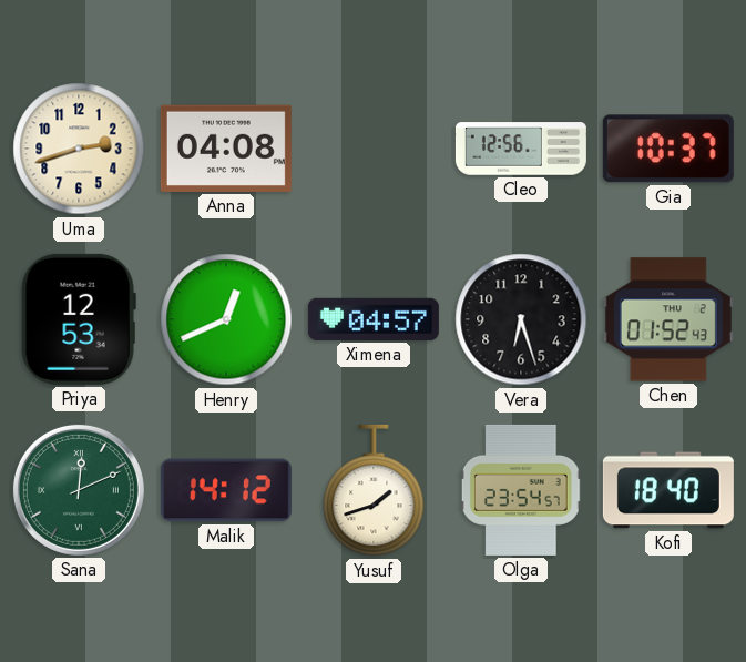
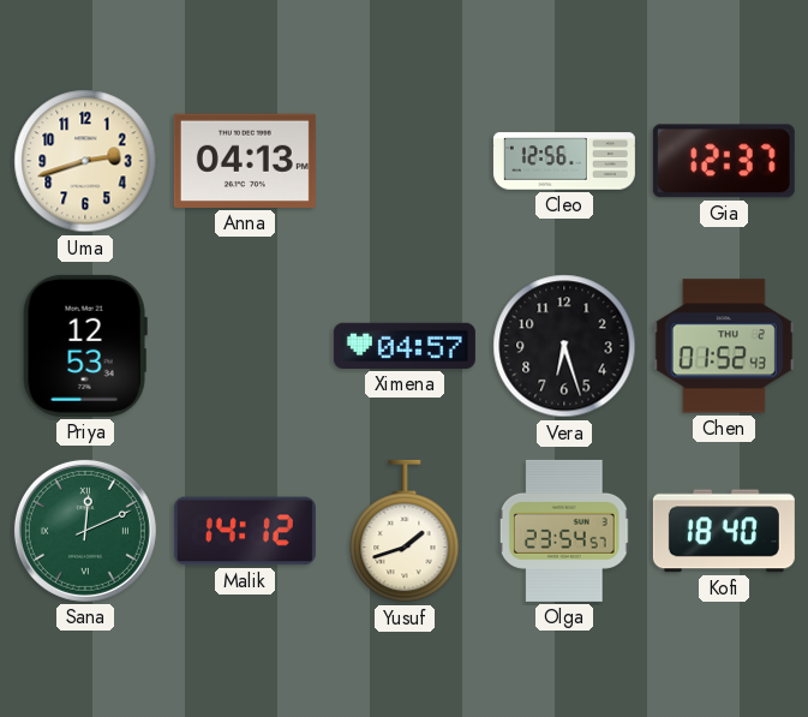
Anna: 04:08 -> 04:13
Gia: 10:37 -> 12:37
Henry: 12:41 -> none
